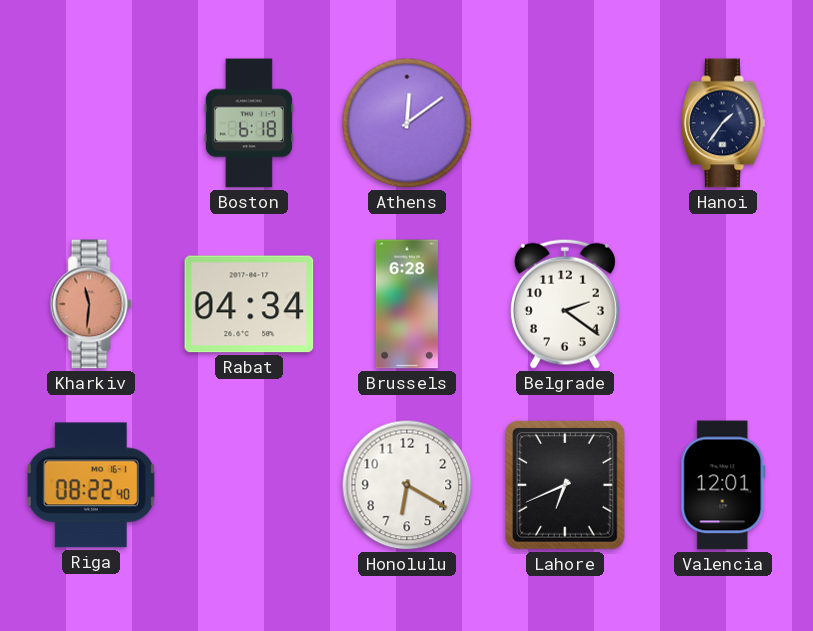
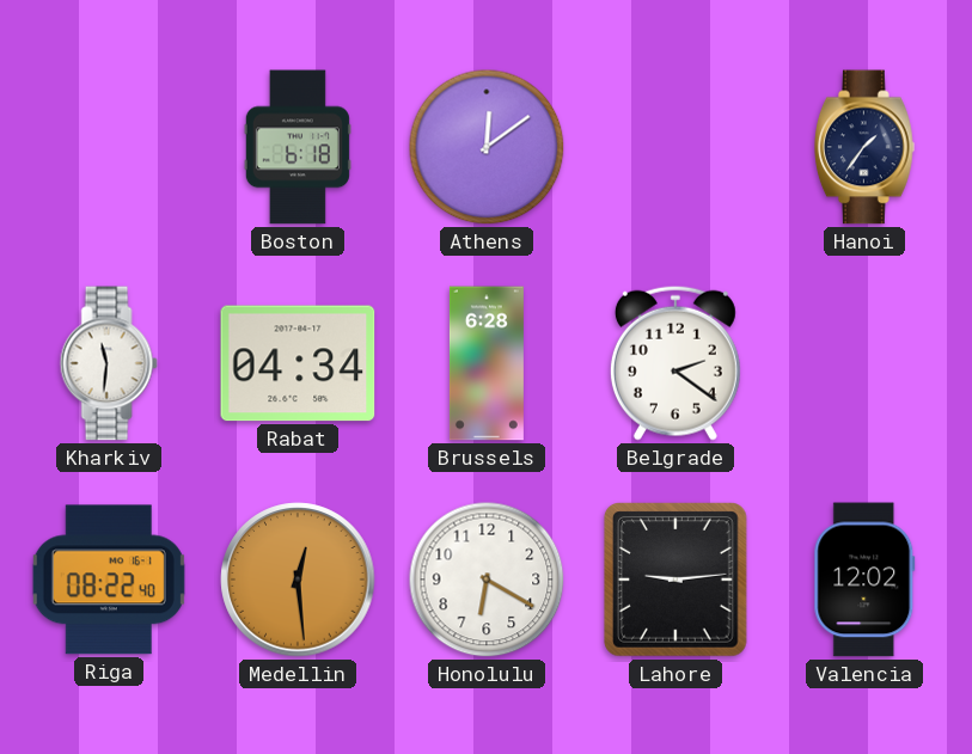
Kharkiv dial: salmon -> white
Medellin: none -> 12:29
Lahore: 6:41 -> 9:14
Valencia: 12:01 -> 12:02
